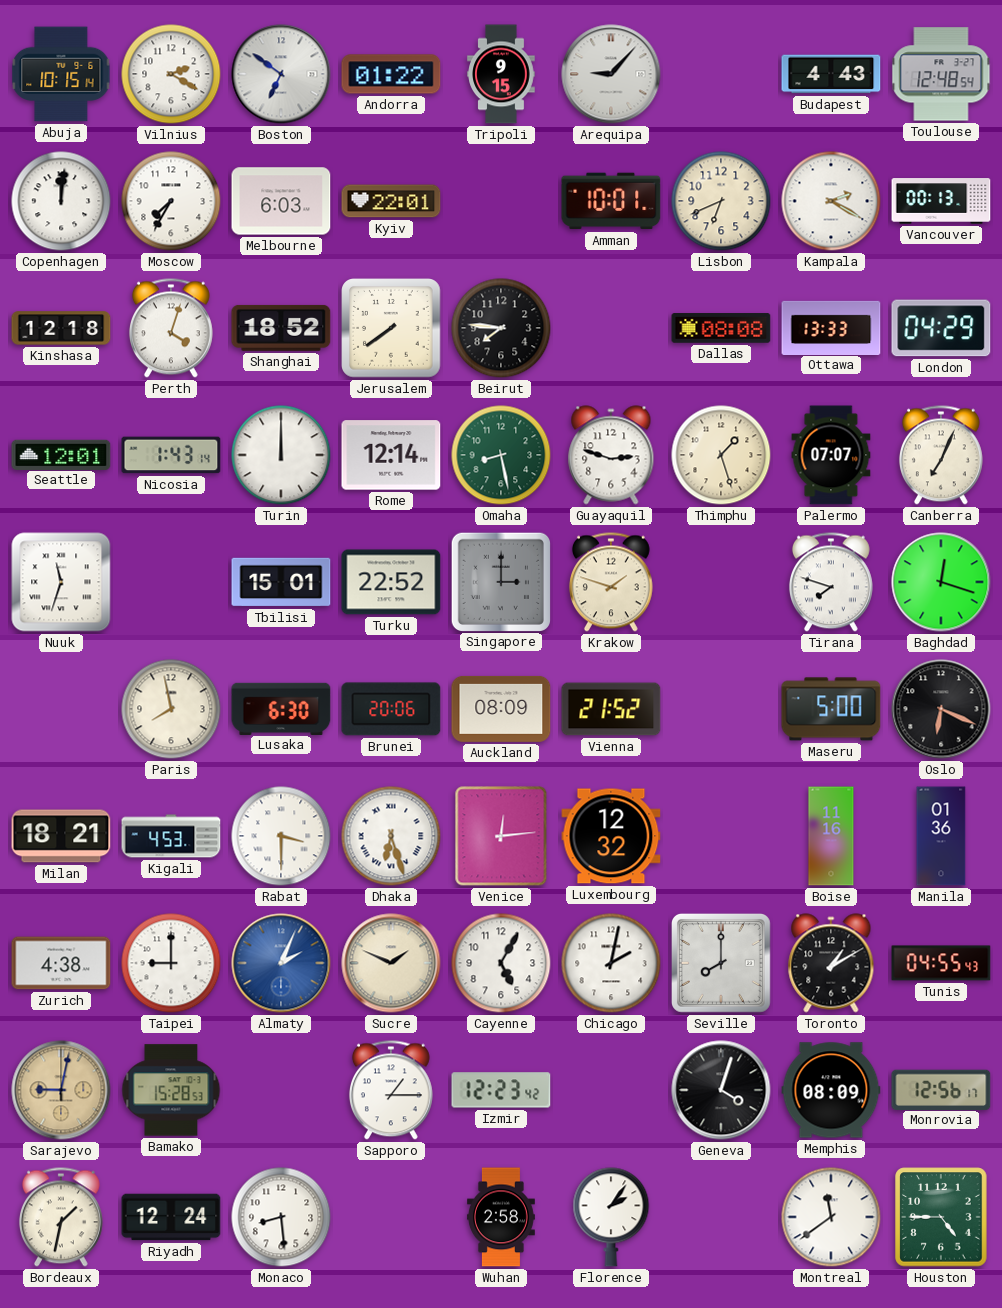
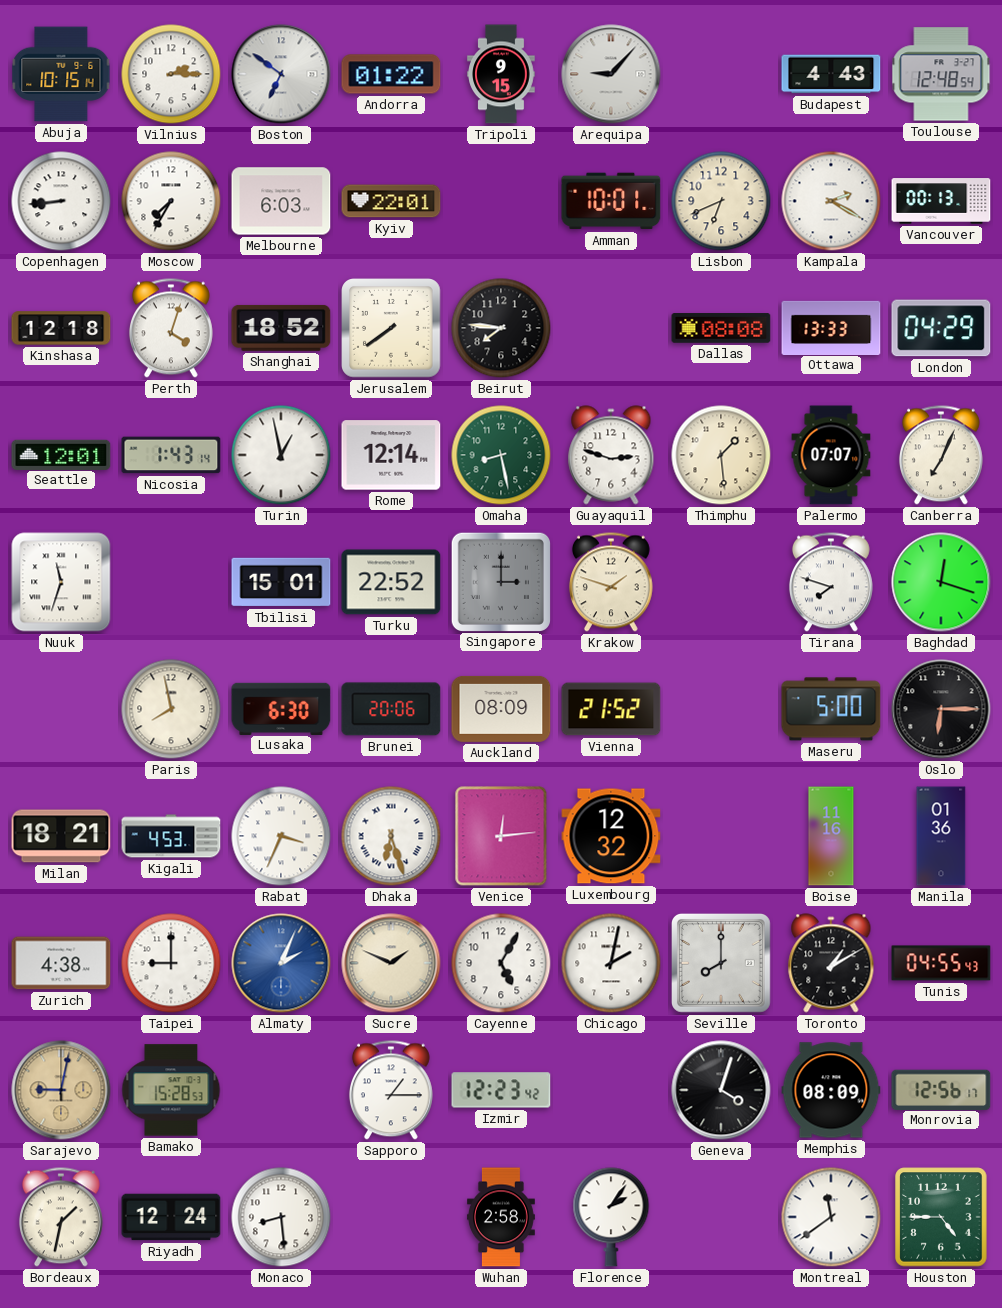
Vilnius: 2:20 -> 2:15
Copenhagen: 12:01 -> 8:44
Turin: 12:00 -> 12:58
Thimphu: 1:27 -> 1:29
Oslo: 6:19 -> 6:15
Rabat: 3:30 -> 3:34
